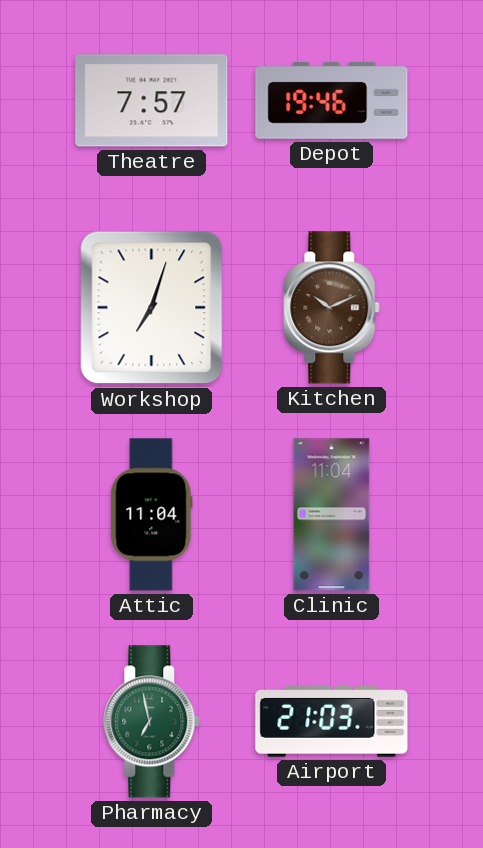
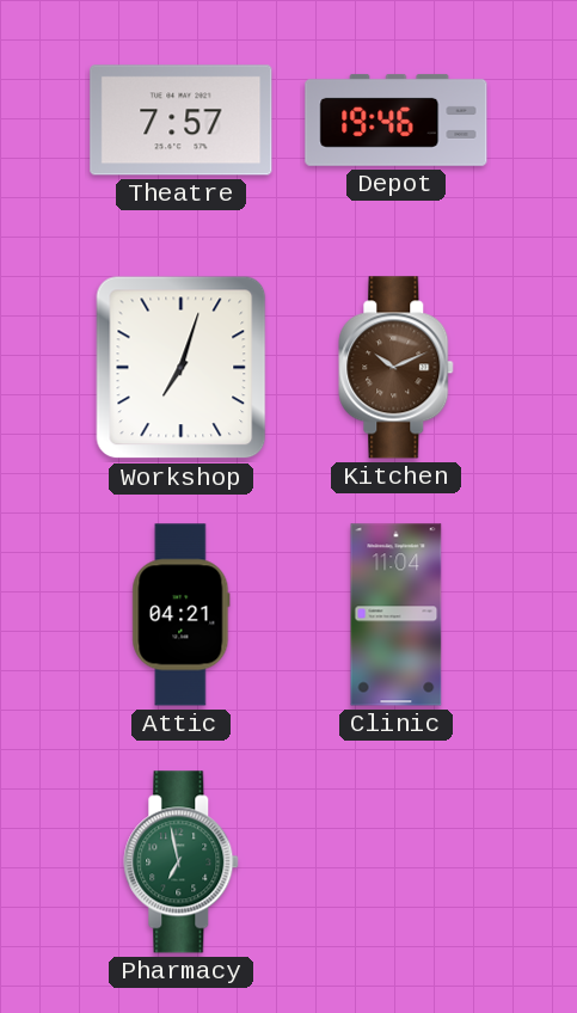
Attic: 11:04 -> 04:21
Airport: 21:03 -> none
